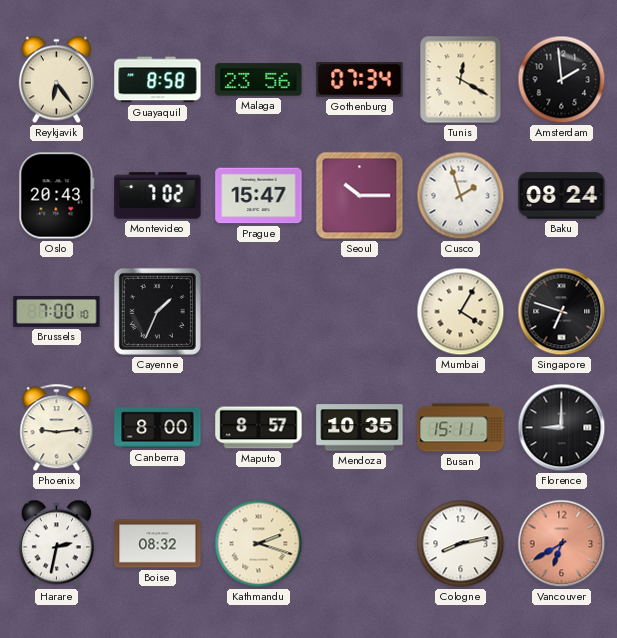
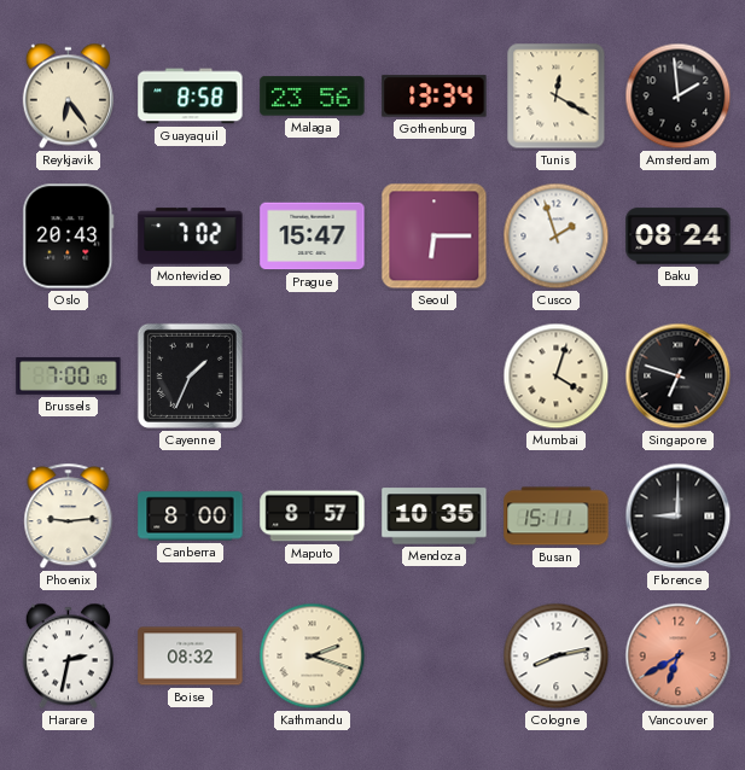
Gothenburg: 07:34 -> 13:34
Seoul: 10:15 -> 6:15
Mumbai: 4:05 -> 4:03
